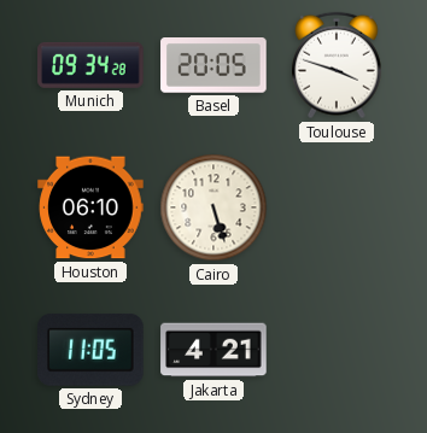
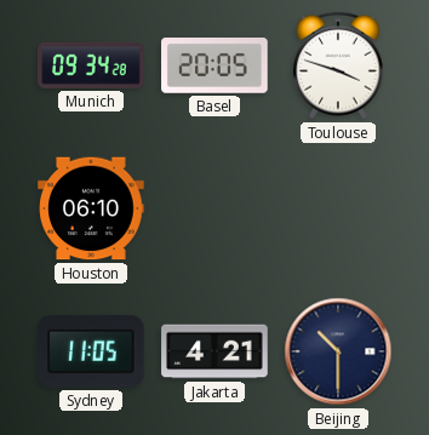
Cairo: 5:27 -> none
Beijing: none -> 10:30
